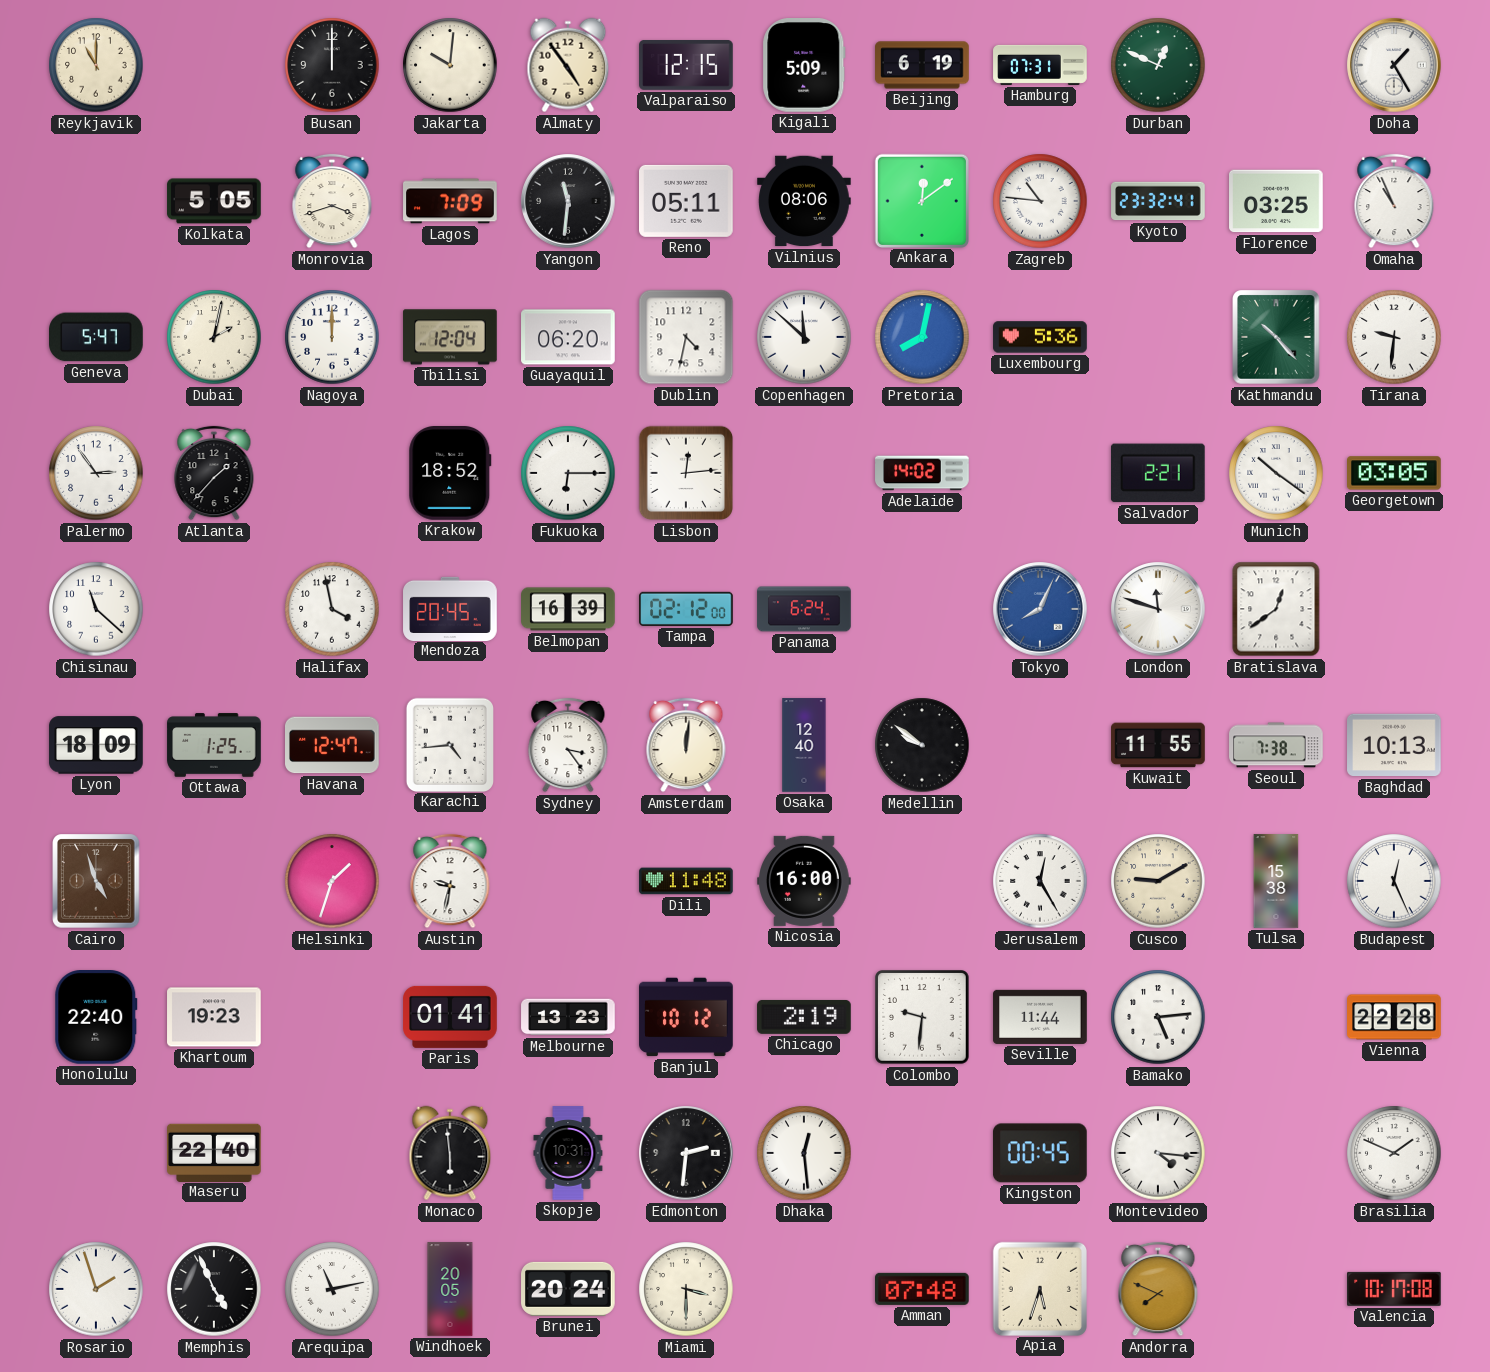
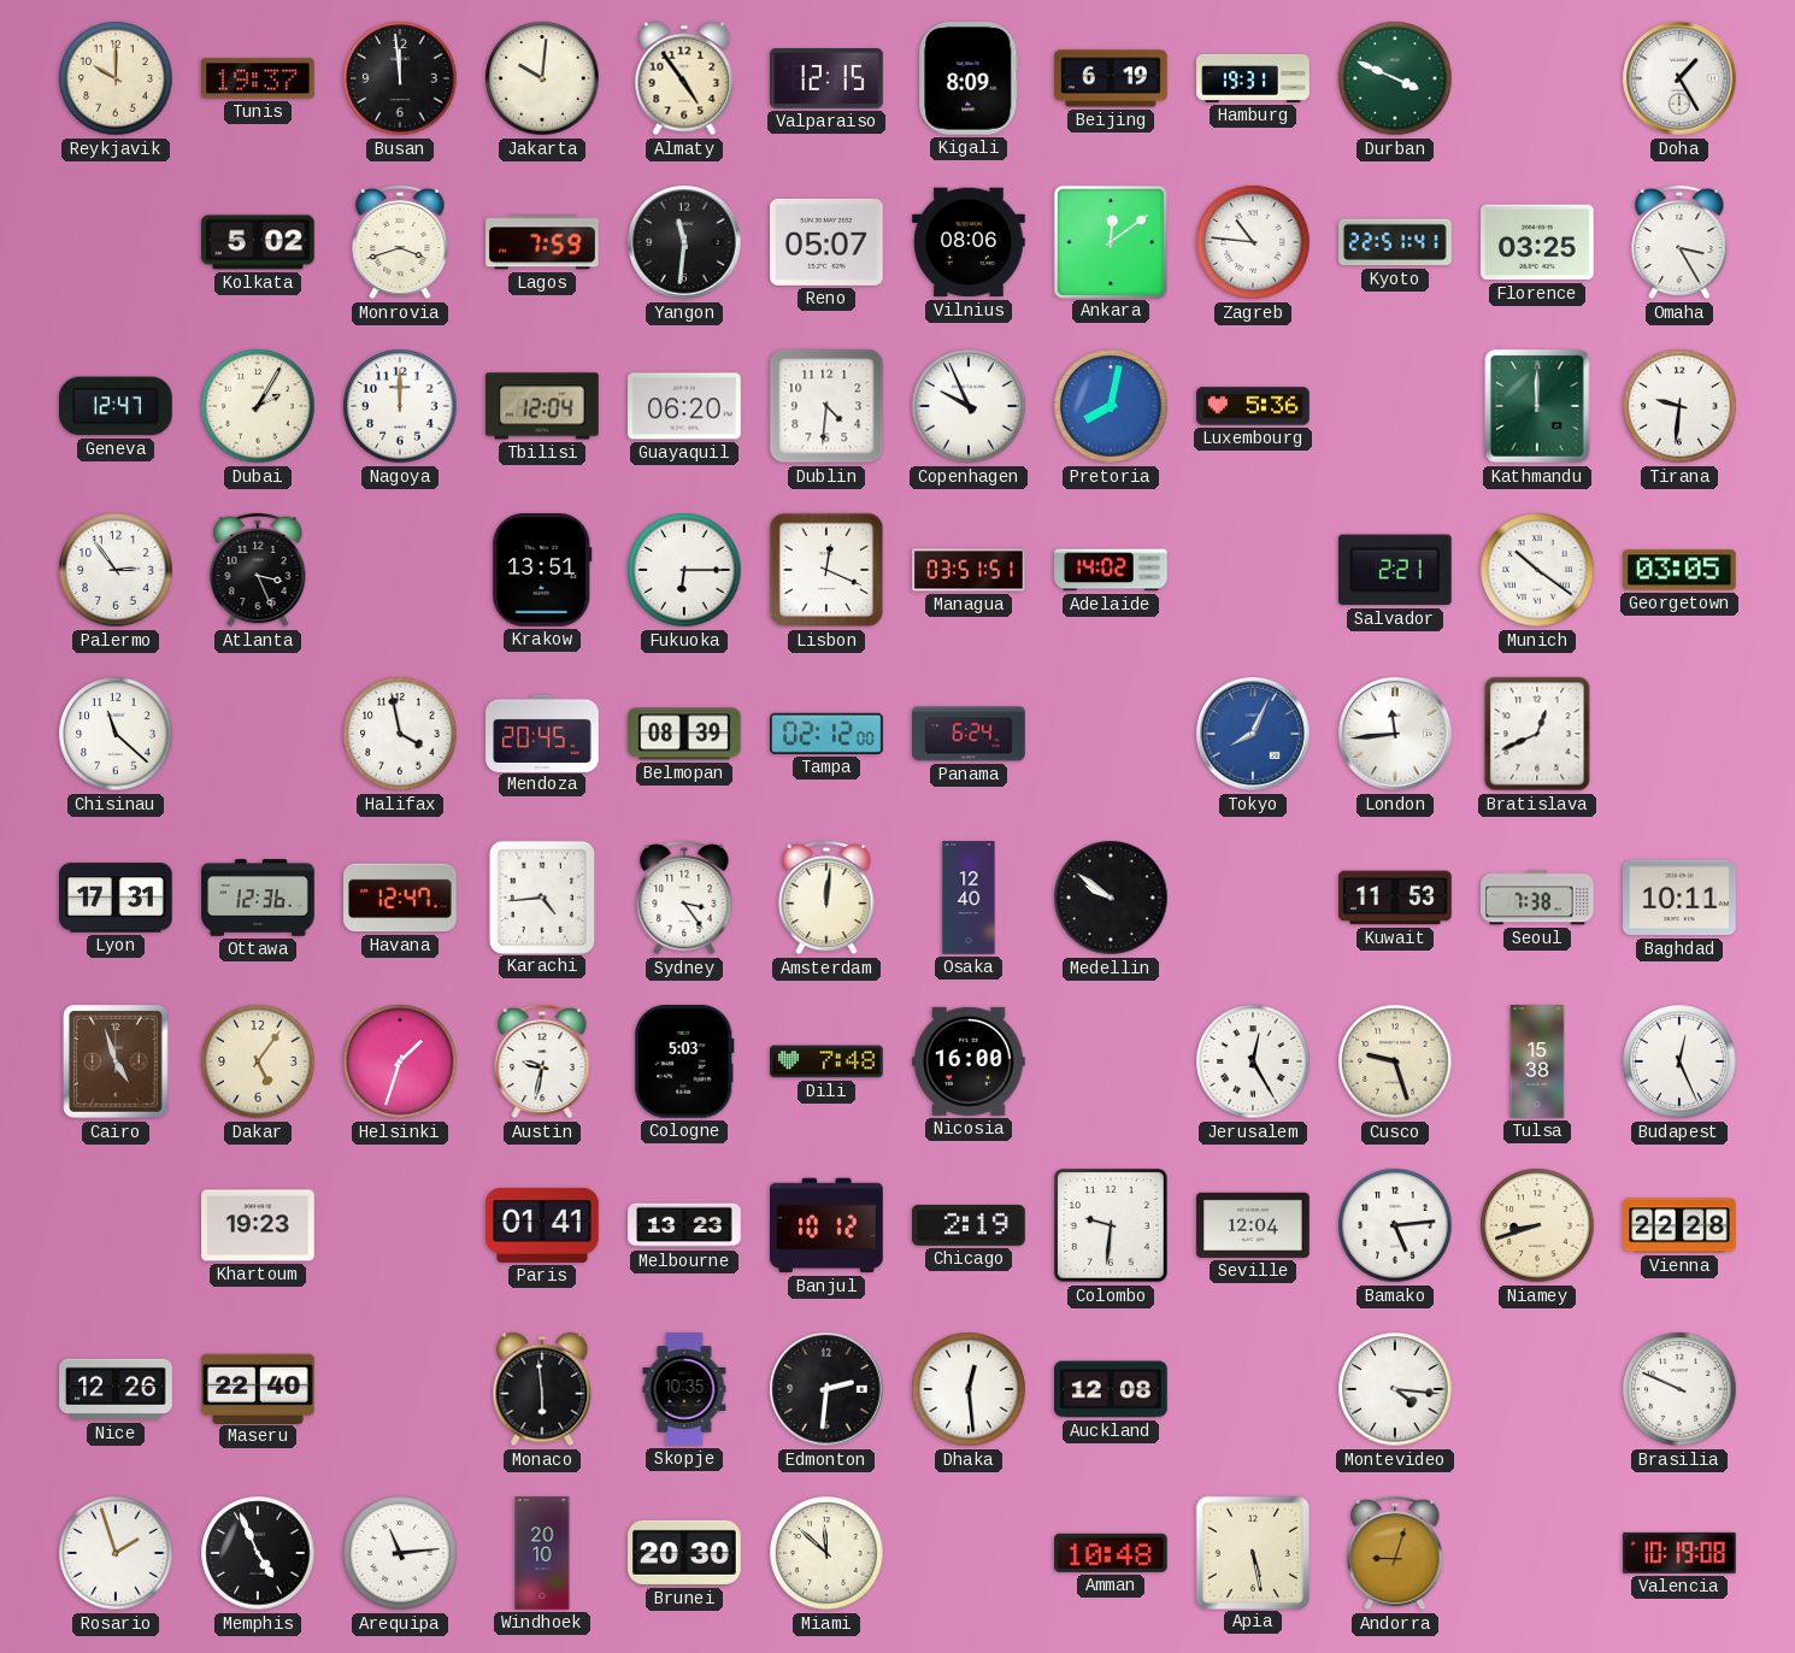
Reykjavik: 11:00 -> 10:00
Tunis: none -> 19:37
Busan: 12:00 -> 11:59
Kigali: 5:09 -> 8:09
Hamburg: 07:31 -> 19:31
Durban: 12:49 -> 3:49
Kolkata: 5:05 -> 5:02
Lagos: 7:09 -> 7:59
Reno: 05:11 -> 05:07
Kyoto: 23:32 -> 22:51
Omaha: 10:56 -> 3:25
Geneva: 5:47 -> 12:47
Dubai: 2:02 -> 2:05
Dublin: 4:32 -> 4:31
Copenhagen: 11:52 -> 9:56
Kathmandu: 10:23 -> 12:00
Atlanta: 1:37 -> 3:26
Krakow: 18:52 -> 13:51
Lisbon: 12:14 -> 12:19
Managua: none -> 03:51
Belmopan: 16:39 -> 08:39
London: 11:48 -> 11:44
Bratislava: 12:39 -> 12:41
Lyon: 18:09 -> 17:31
Ottawa: 1:25 -> 12:36
Kuwait: 11:55 -> 11:53
Baghdad: 10:13 -> 10:11
Dakar: none -> 5:06
Cologne: none -> 5:03
Dili: 11:48 -> 7:48
Cusco: 9:10 -> 9:27
Honolulu: 22:40 -> none
Seville: 11:44 -> 12:04
Niamey: none -> 8:42
Nice: none -> 12:26
Skopje: 10:31 -> 10:35
Auckland: none -> 12:08
Kingston: 00:45 -> none
Brasilia: 1:49 -> 9:49
Arequipa: 11:13 -> 11:14
Windhoek: 20:05 -> 20:10
Brunei: 20:24 -> 20:30
Miami: 3:30 -> 11:52
Amman: 07:48 -> 10:48
Apia: 5:33 -> 5:28
Andorra: 7:49 -> 9:03
Valencia: 10:17 -> 10:19
